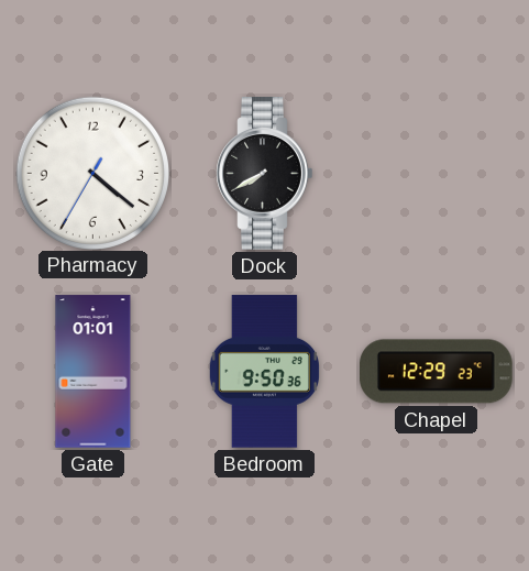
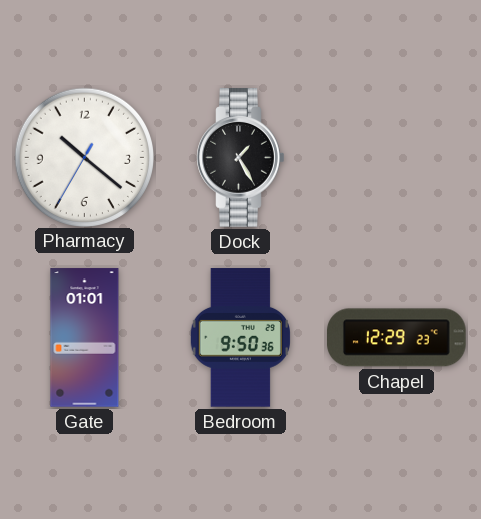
Pharmacy: 4:21 -> 10:21
Dock: 7:40 -> 1:25
